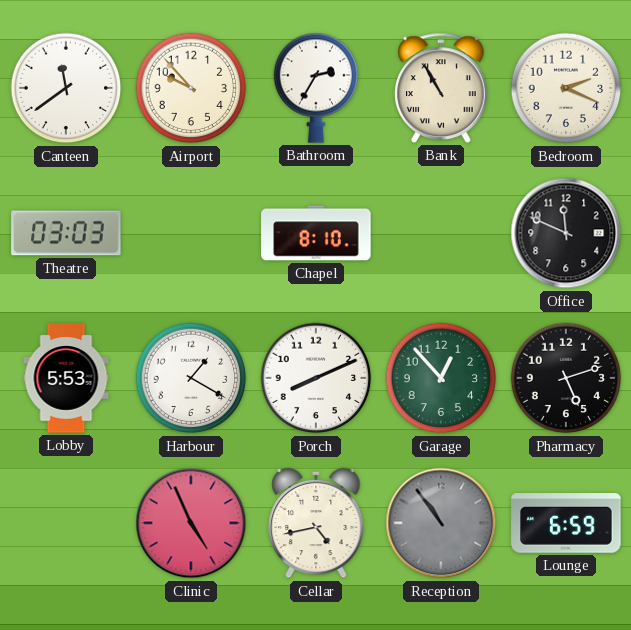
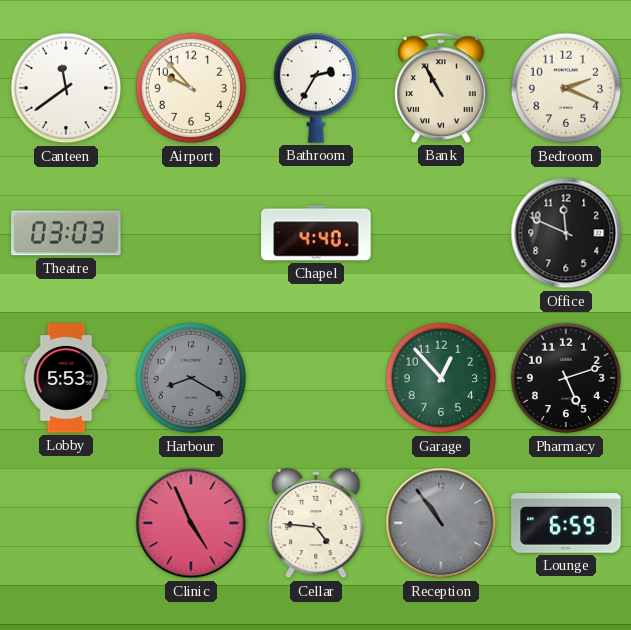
Chapel: 8:10 -> 4:40
Harbour: 1:20 -> 8:20
Harbour dial: white -> grey
Porch: 8:11 -> none
Cellar: 4:43 -> 4:46
